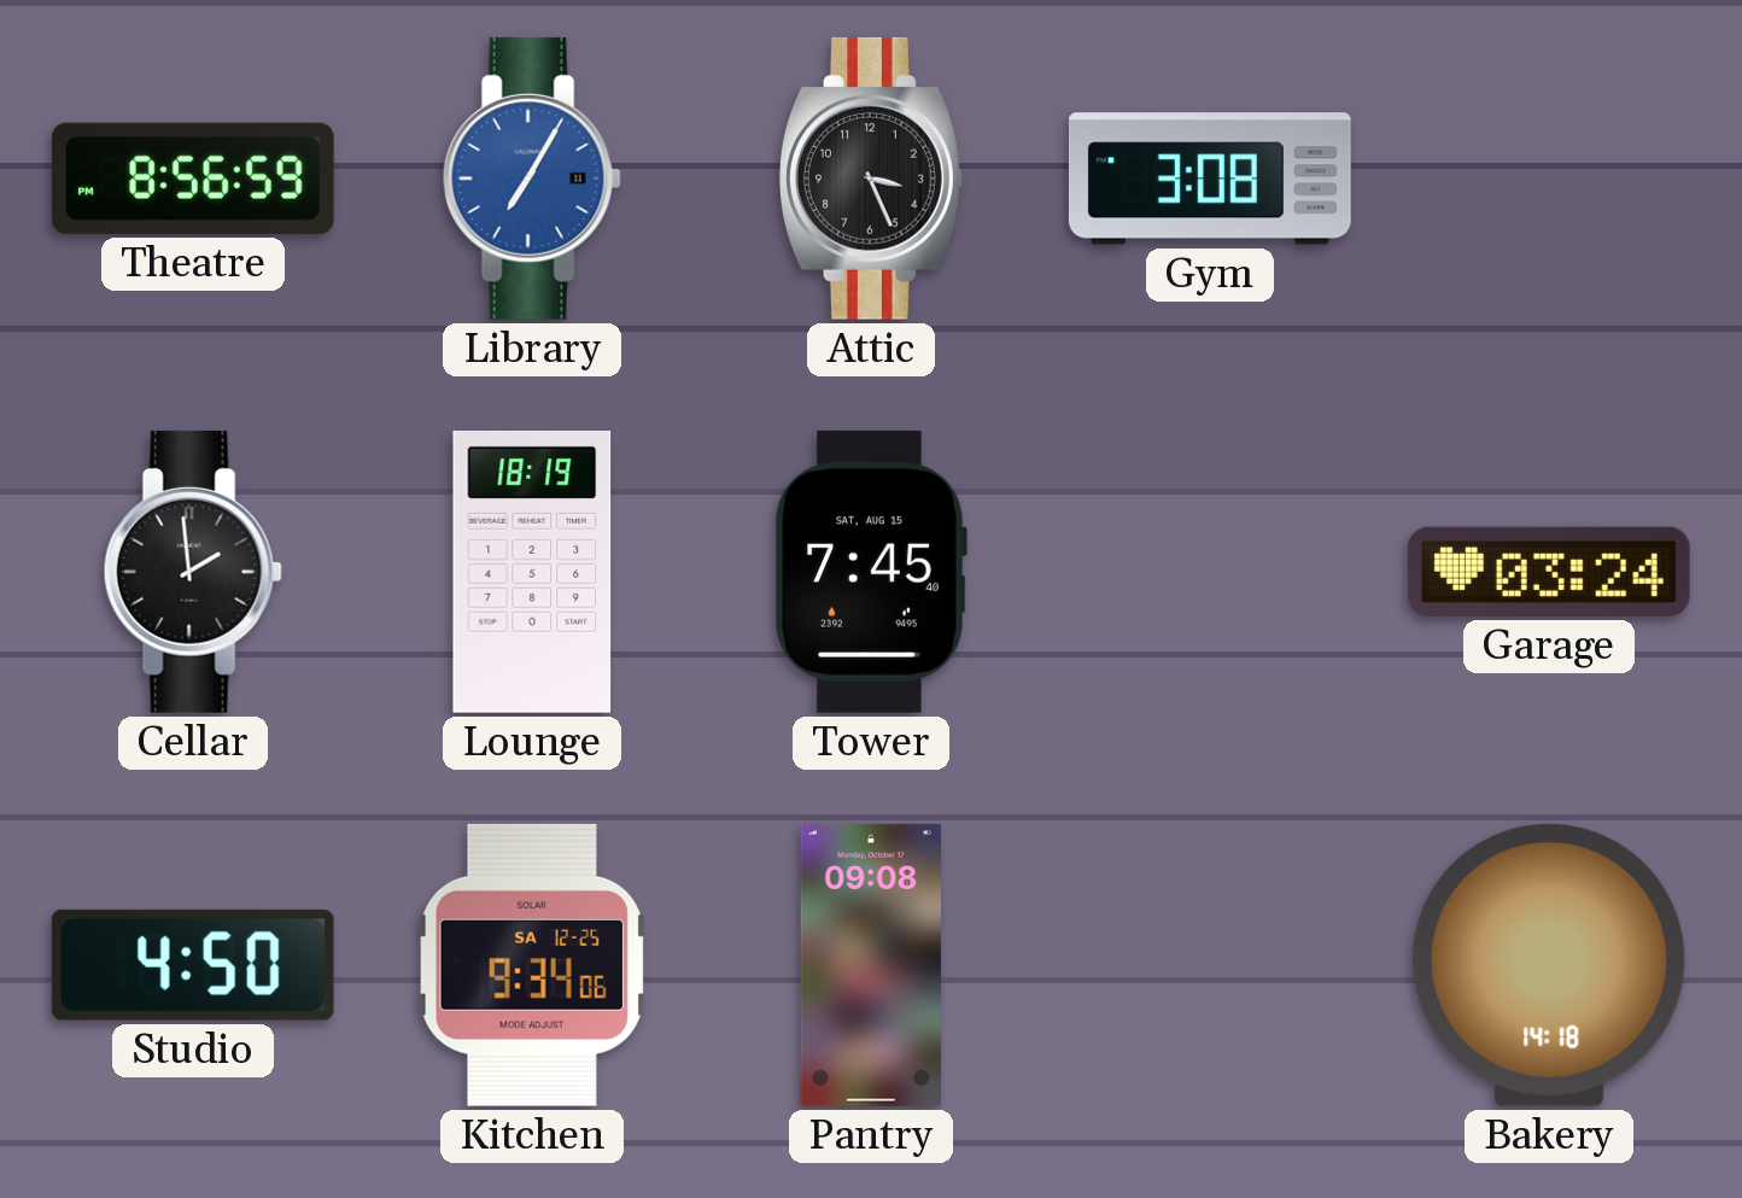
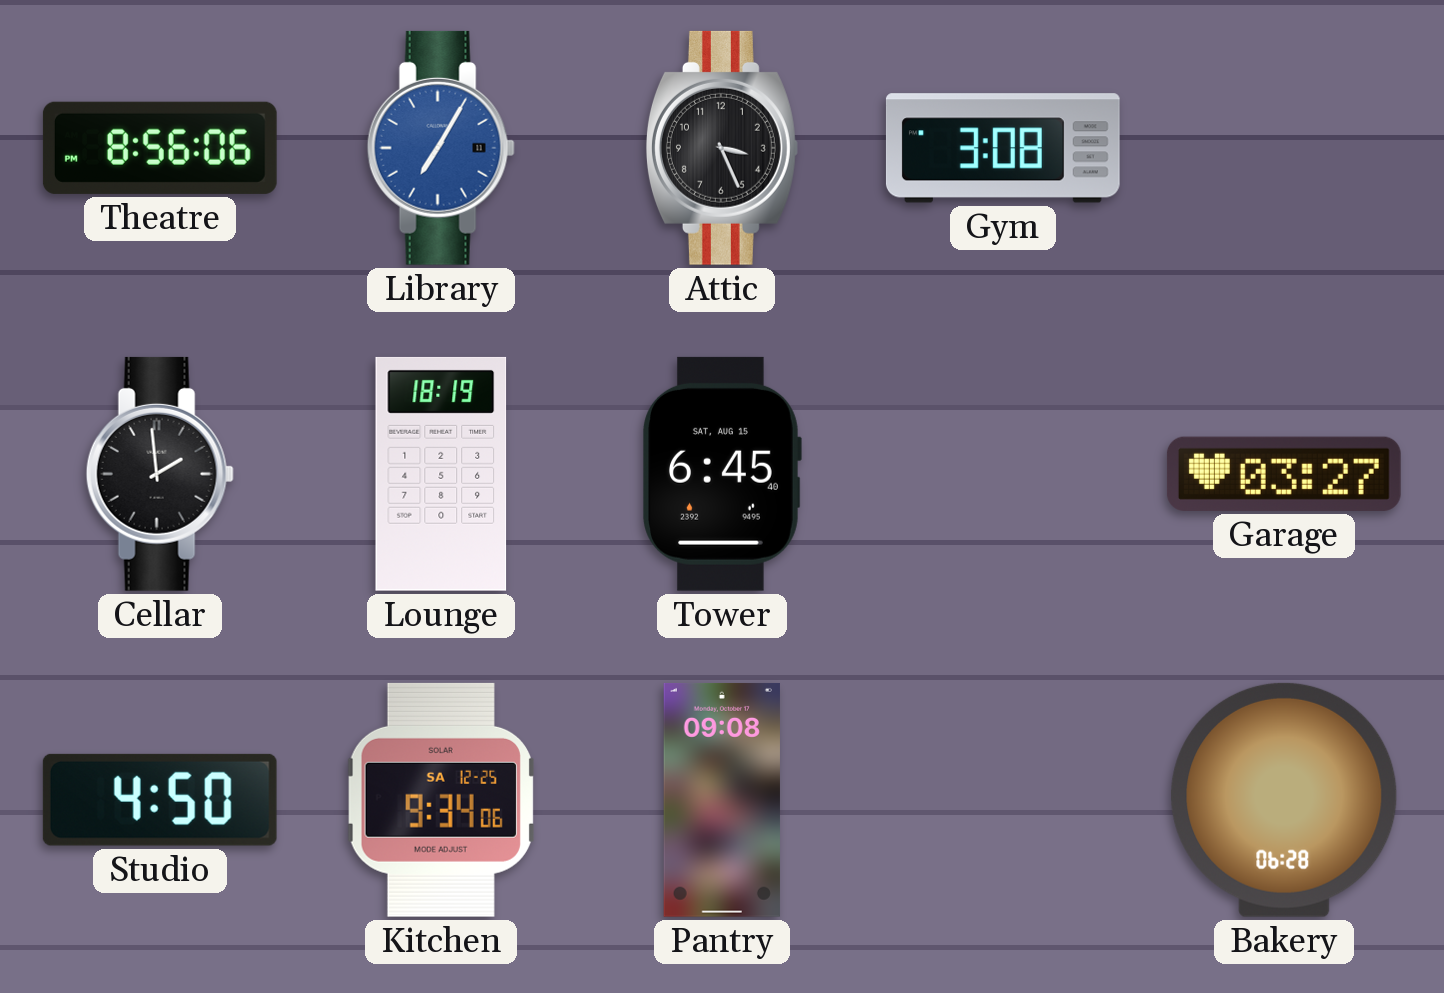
Theatre: 8:56:59 -> 8:56:06
Tower: 7:45 -> 6:45
Garage: 03:24 -> 03:27
Bakery: 14:18 -> 06:28
